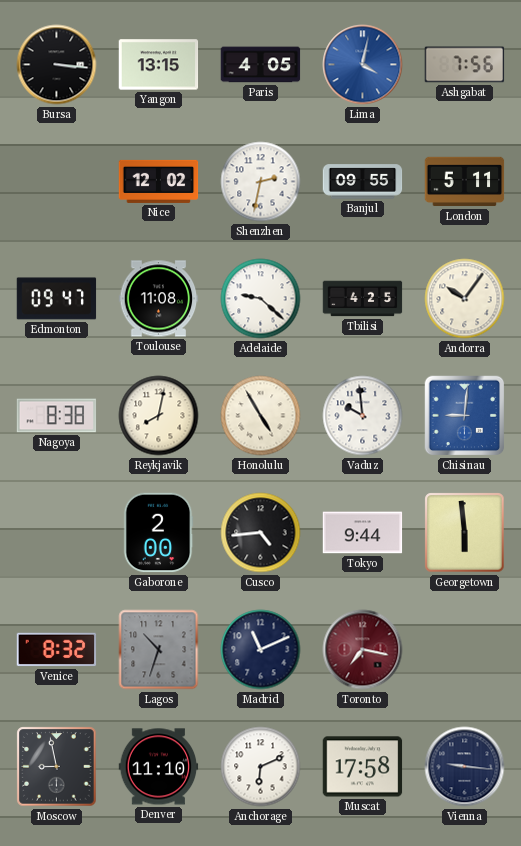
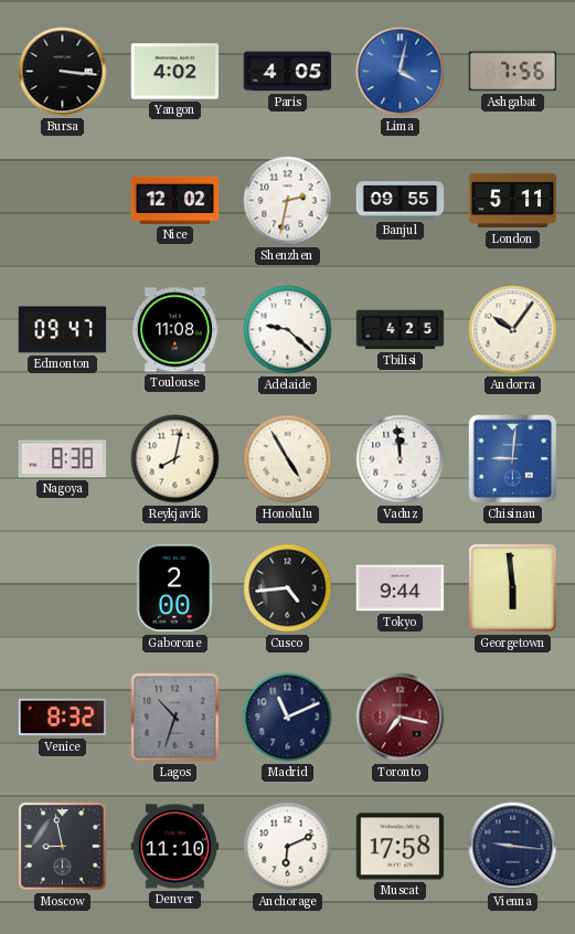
Yangon: 13:15 -> 4:02
Vaduz: 9:59 -> 11:59
